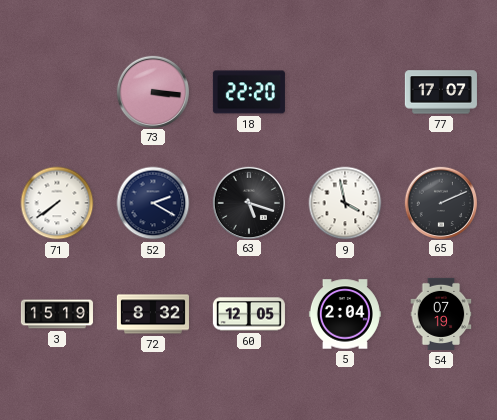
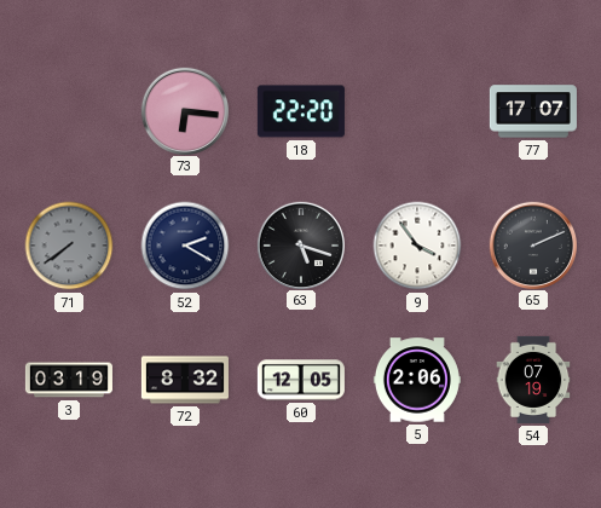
73: 3:16 -> 6:16
71 dial: white -> grey
9: 3:58 -> 3:54
3: 15:19 -> 03:19
5: 2:04 -> 2:06
